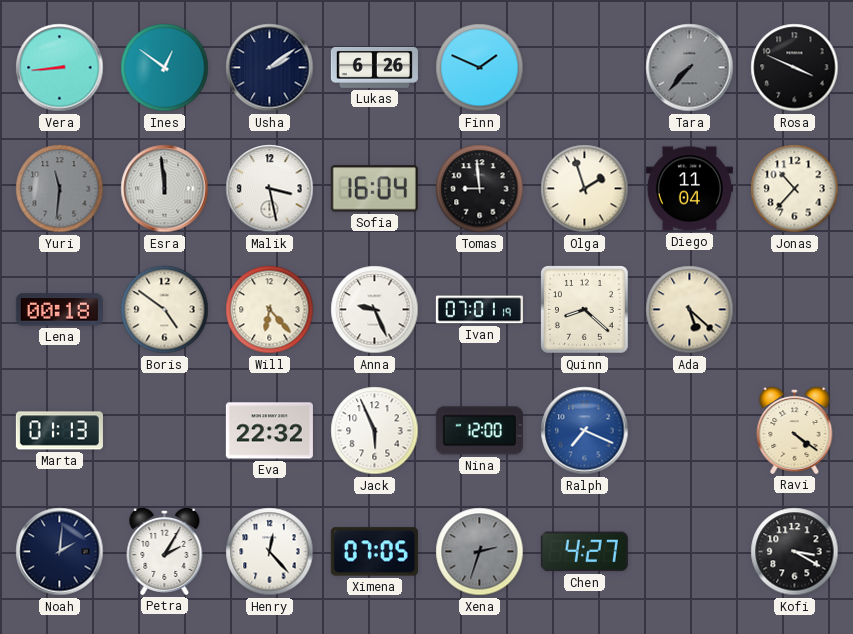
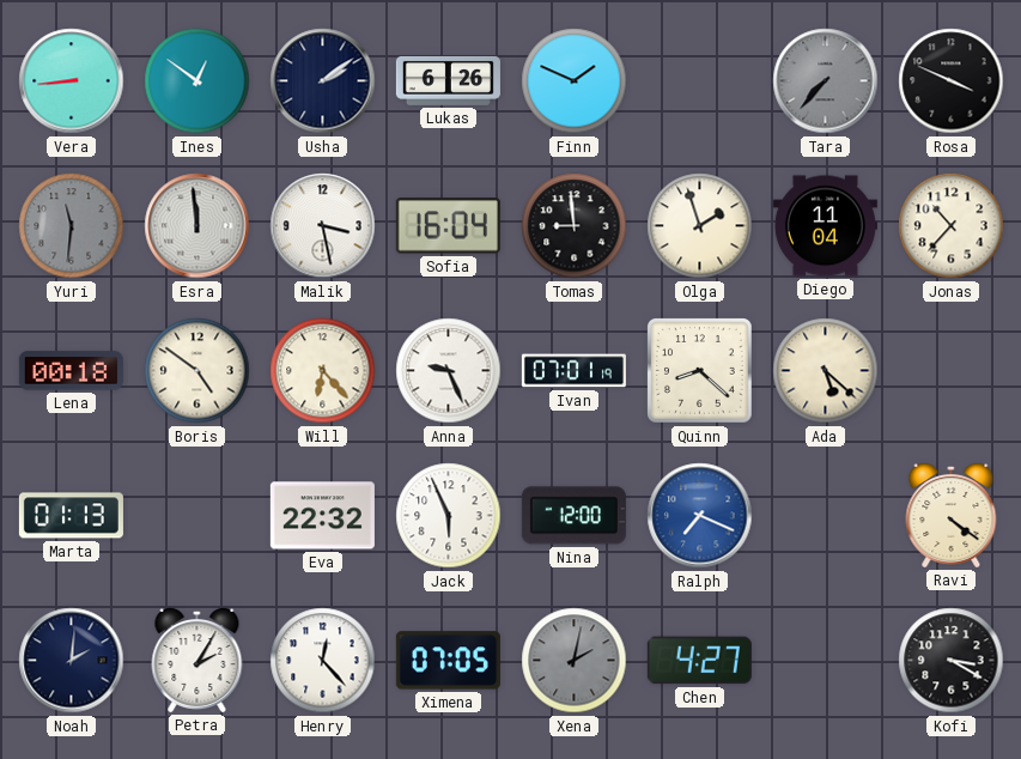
Xena: 2:33 -> 2:02
